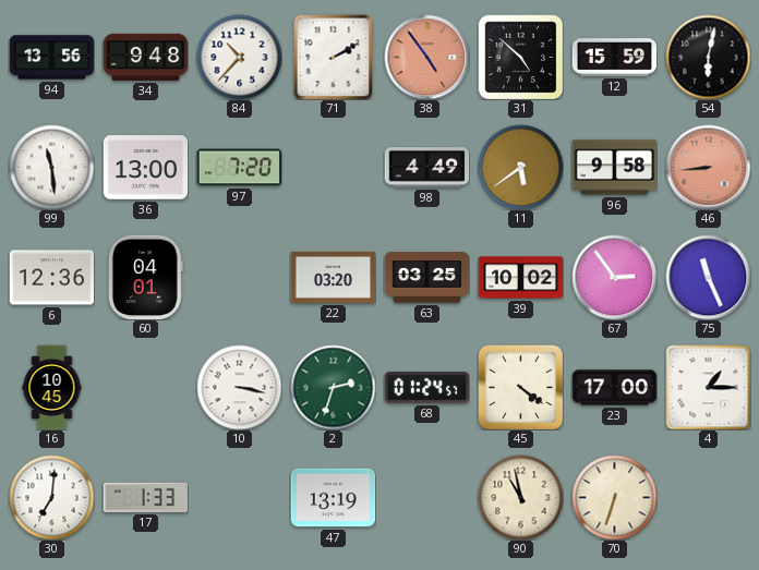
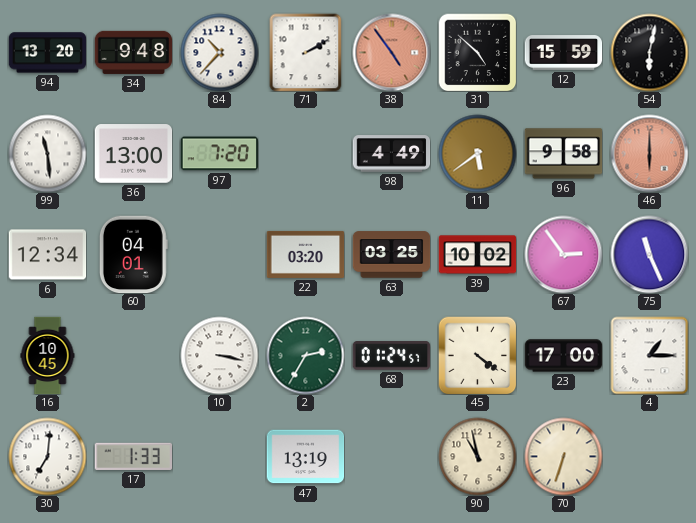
94: 13:56 -> 13:20
46: 8:44 -> 6:00
6: 12:36 -> 12:34
2: 2:33 -> 2:35
